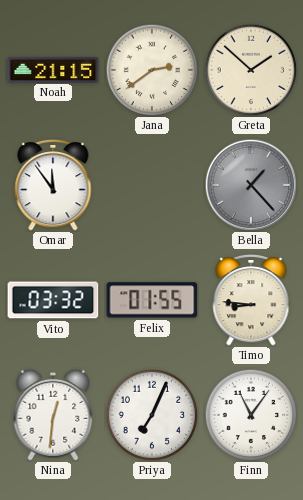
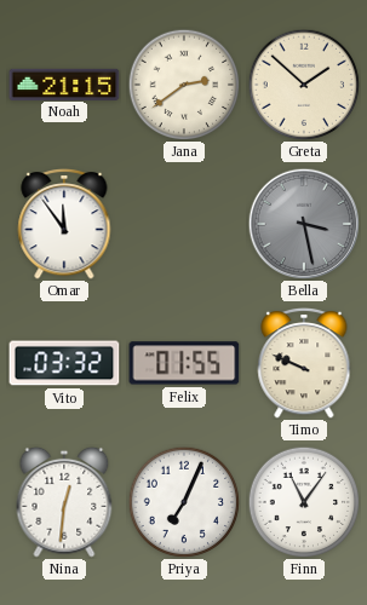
Bella: 1:23 -> 3:28
Timo: 8:46 -> 9:49
